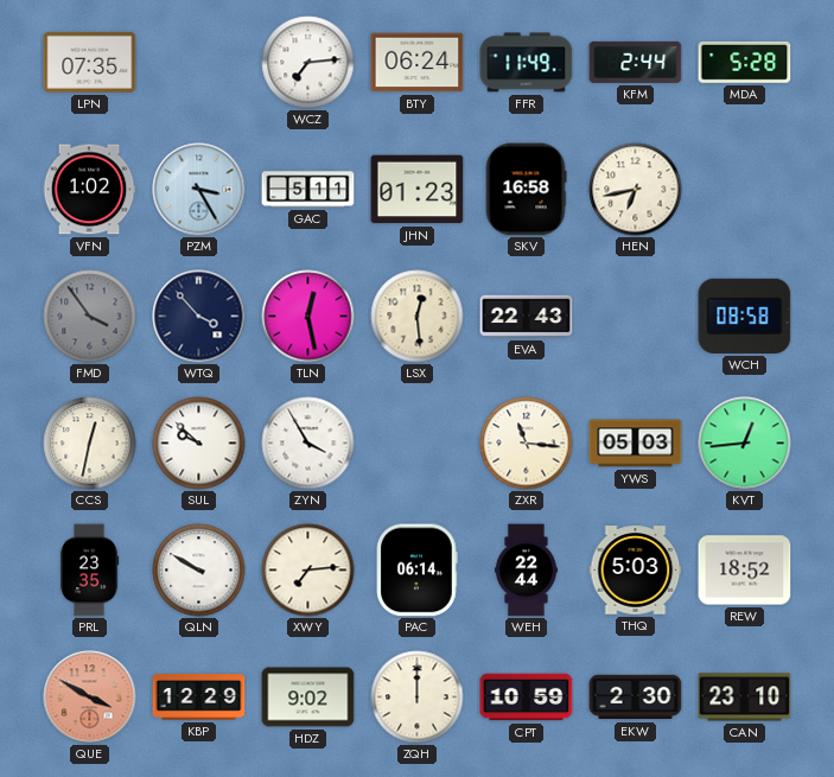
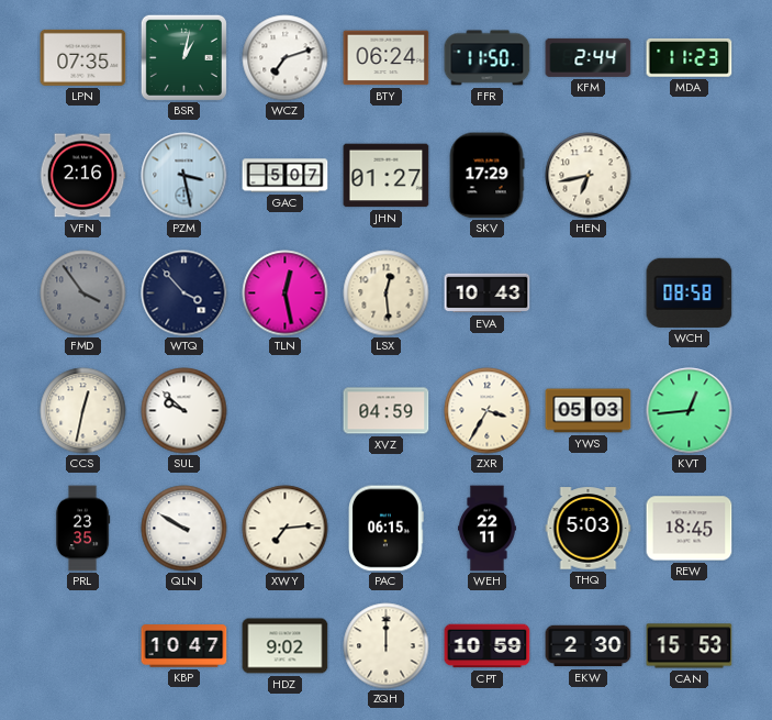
BSR: none -> 1:02
WCZ: 7:14 -> 7:12
FFR: 11:49 -> 11:50
MDA: 5:28 -> 11:23
VFN: 1:02 -> 2:16
PZM: 3:25 -> 3:28
GAC: 5:11 -> 5:07
JHN: 01:23 -> 01:27
SKV: 16:58 -> 17:29
EVA: 22:43 -> 10:43
ZYN: 3:55 -> none
XVZ: none -> 04:59
ZXR: 11:16 -> 3:35
PAC: 06:14 -> 06:15
WEH: 22:44 -> 22:11
REW: 18:52 -> 18:45
QUE: 3:50 -> none
KBP: 12:29 -> 10:47
CAN: 23:10 -> 15:53
